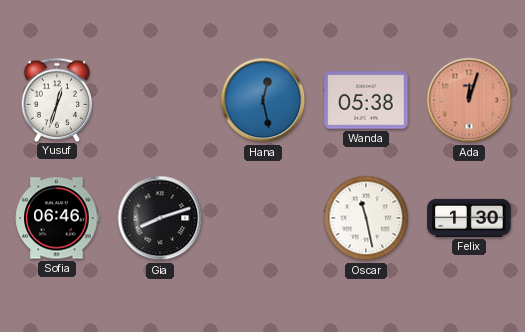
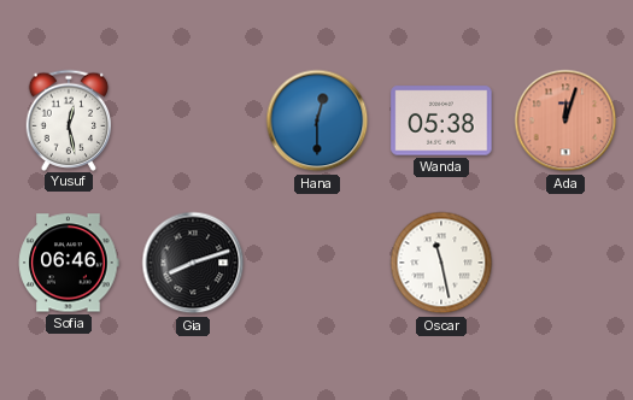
Yusuf: 12:33 -> 12:28
Hana: 12:28 -> 12:30
Felix: 1:30 -> none
